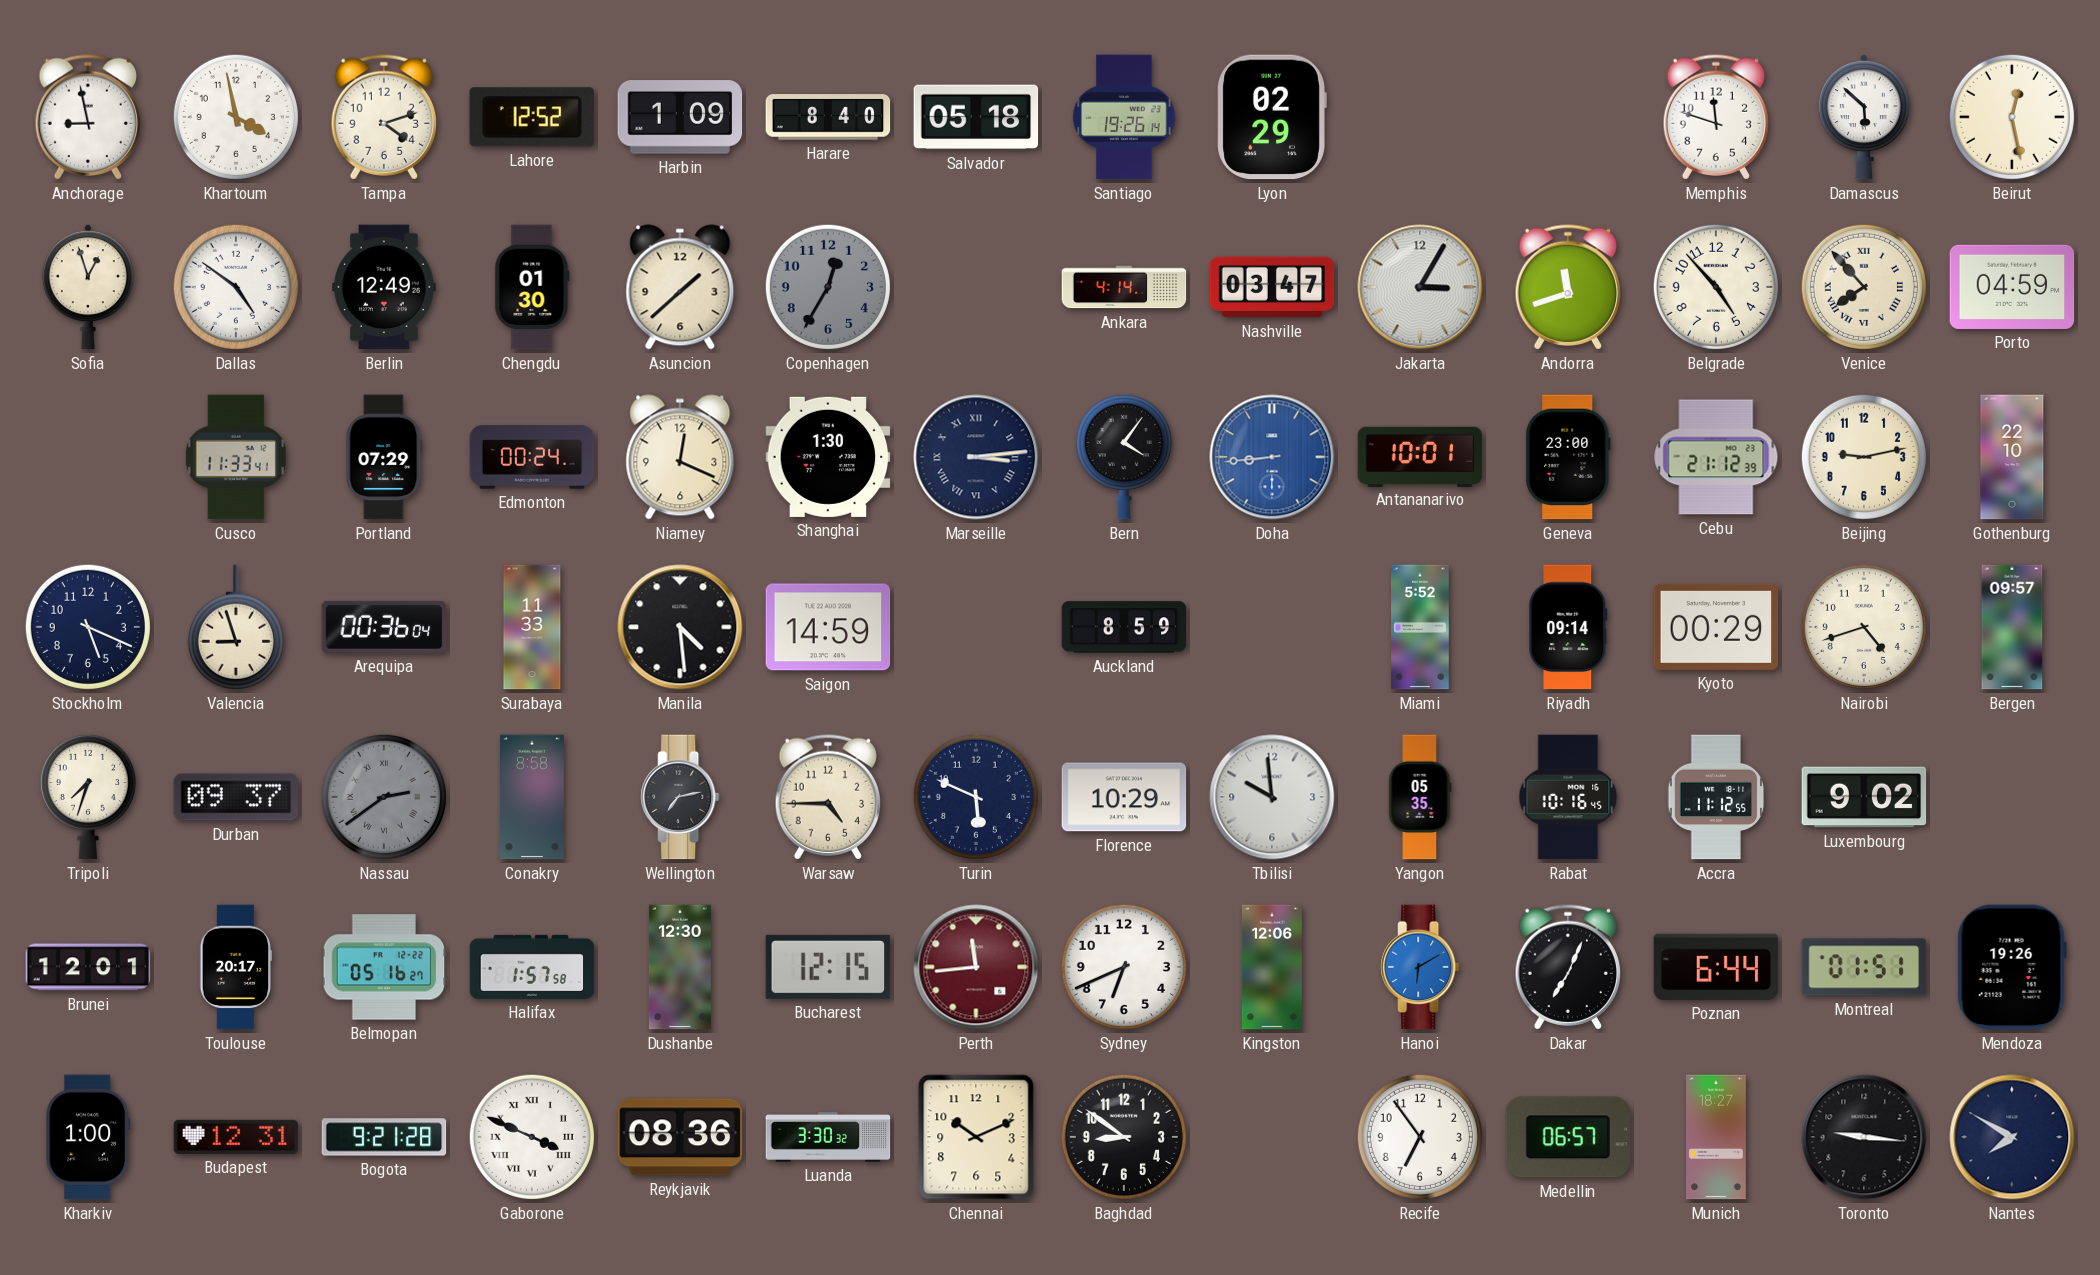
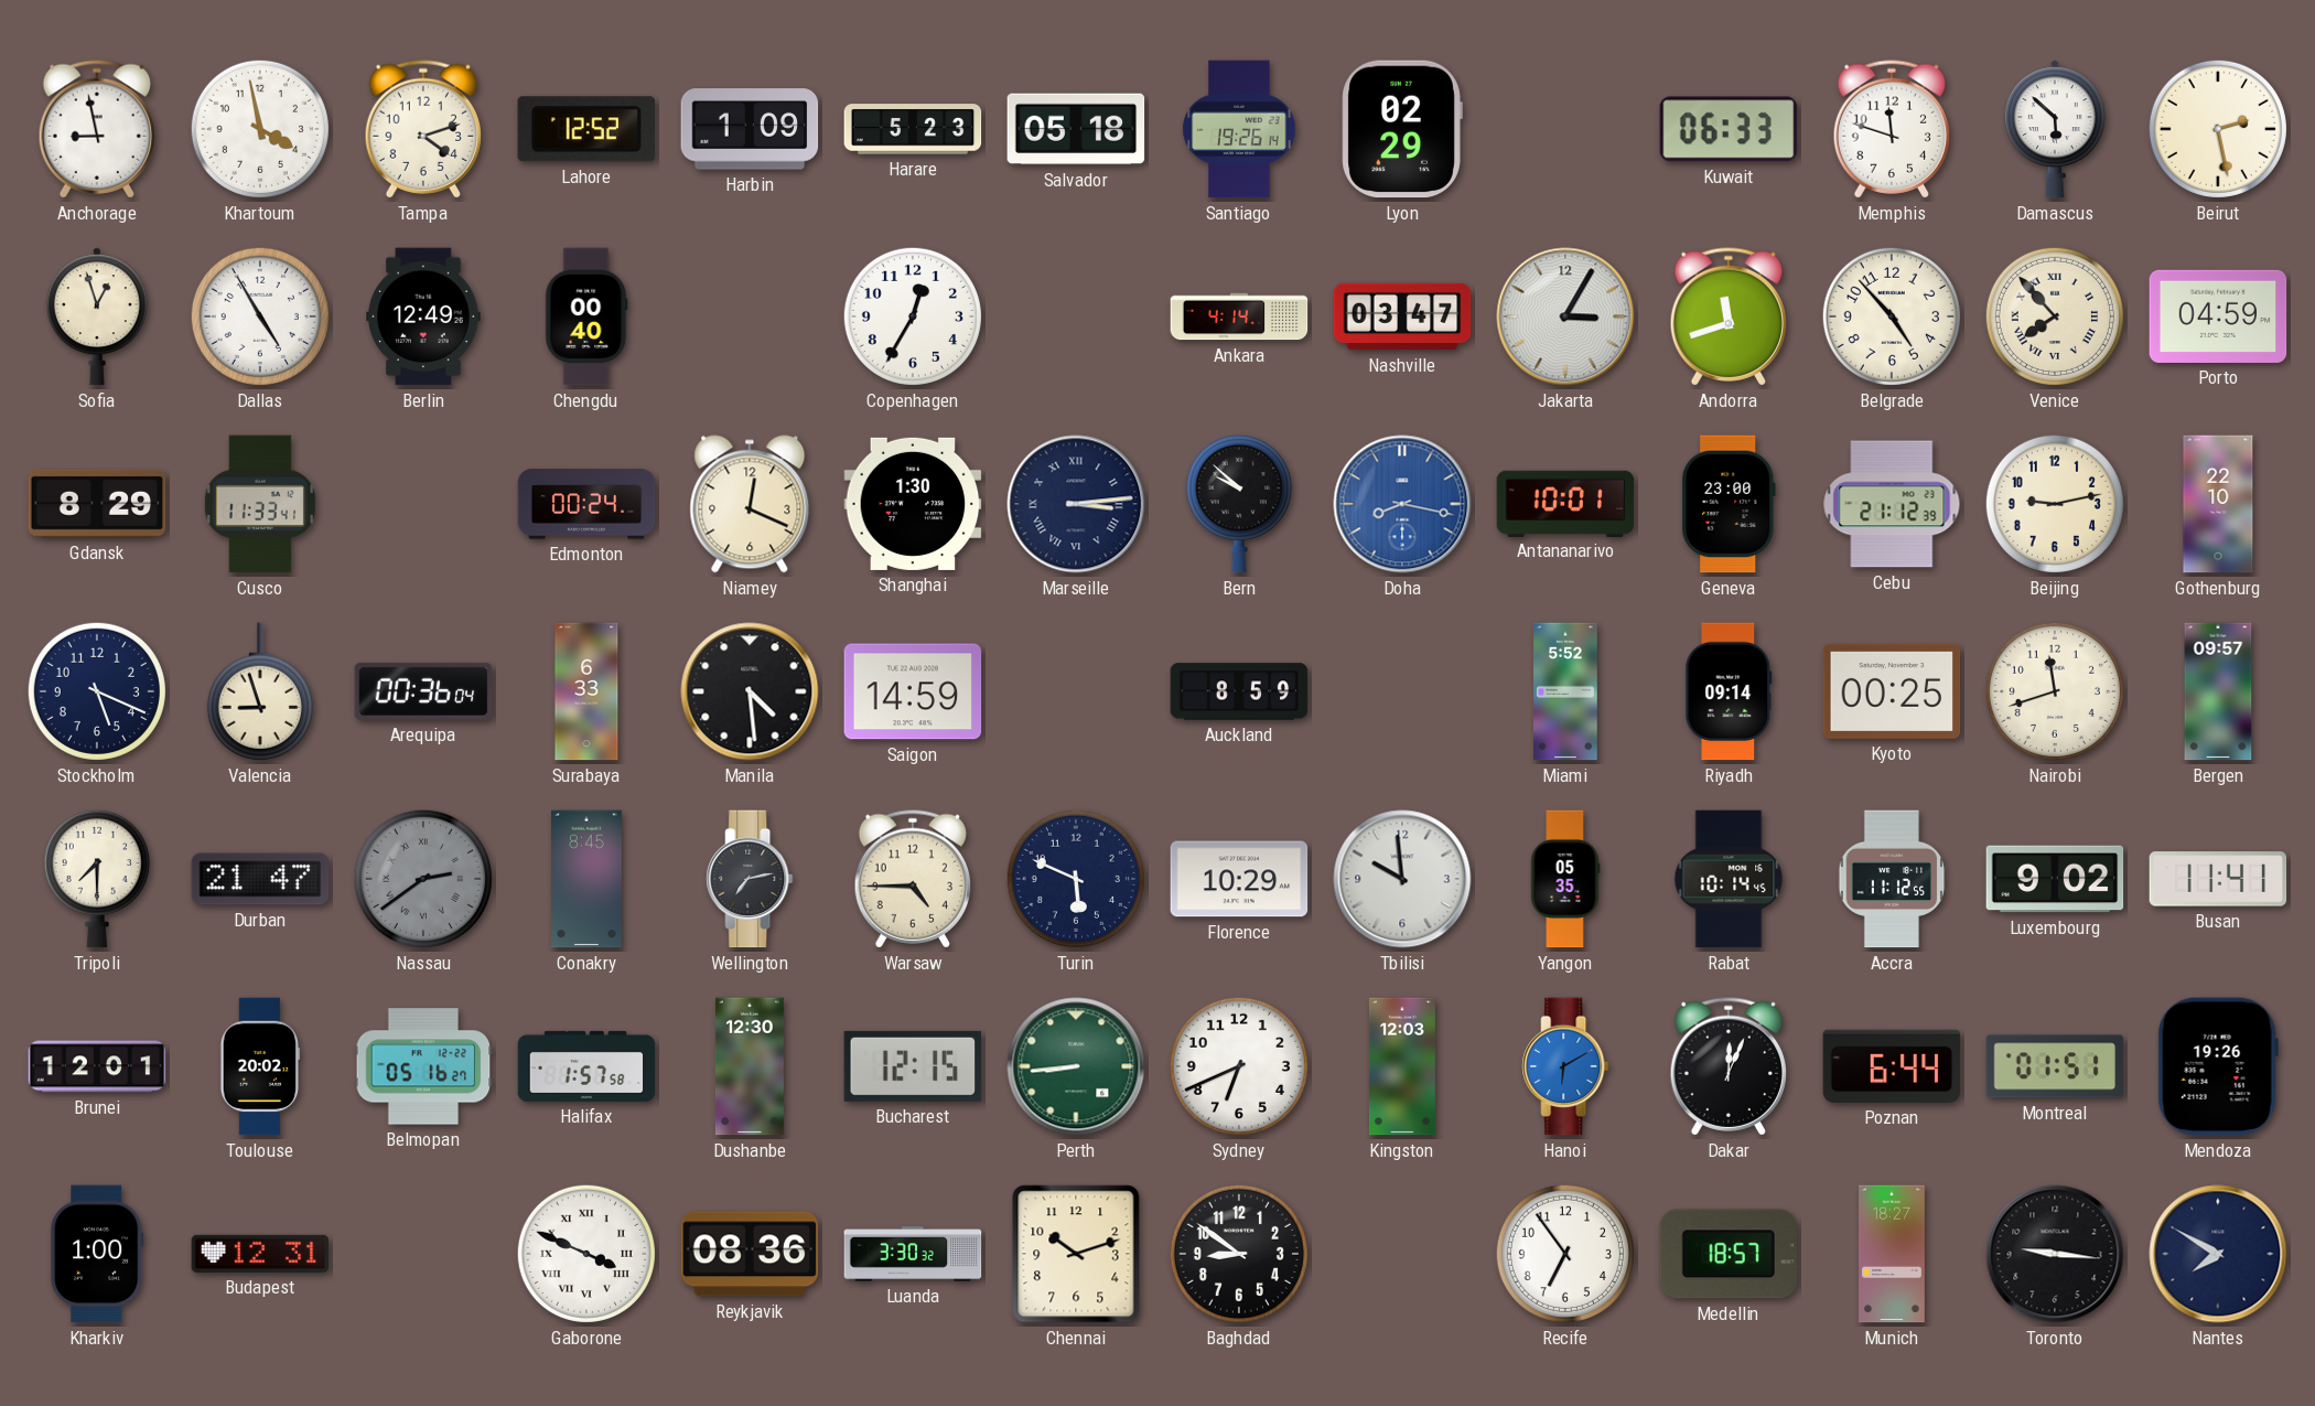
Harare: 8:40 -> 5:23
Kuwait: none -> 06:33
Beirut: 12:28 -> 2:28
Dallas: 4:51 -> 4:55
Chengdu: 01:30 -> 00:40
Asuncion: 1:38 -> none
Copenhagen dial: grey -> white
Gdansk: none -> 8:29
Portland: 07:29 -> none
Bern: 4:06 -> 9:52
Doha: 8:44 -> 8:17
Surabaya: 11:33 -> 6:33
Kyoto: 00:29 -> 00:25
Nairobi: 4:42 -> 11:42
Tripoli: 7:33 -> 7:30
Durban: 09:37 -> 21:47
Conakry: 8:58 -> 8:45
Rabat: 10:16 -> 10:14
Busan: none -> 11:41
Toulouse: 20:17 -> 20:02
Perth: 11:44 -> 8:44
Perth dial: burgundy -> green
Kingston: 12:06 -> 12:03
Dakar: 7:04 -> 12:04
Bogota: 9:21 -> none
Chennai: 10:11 -> 10:12
Medellin: 06:57 -> 18:57
